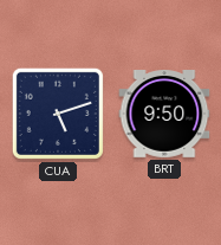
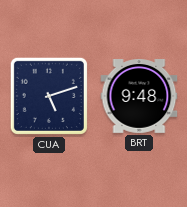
BRT: 9:50 -> 9:48
